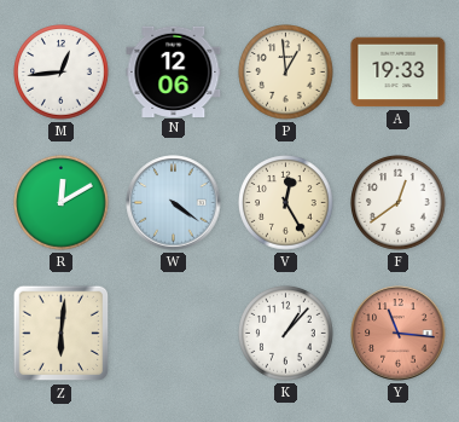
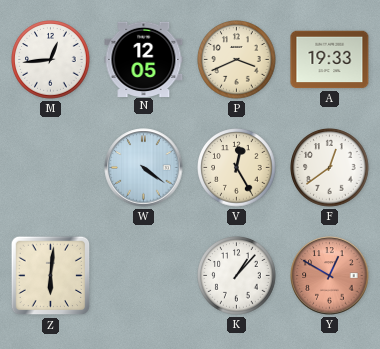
N: 12:06 -> 12:05
P: 12:59 -> 3:41
R: 12:10 -> none
Y: 11:16 -> 12:50
